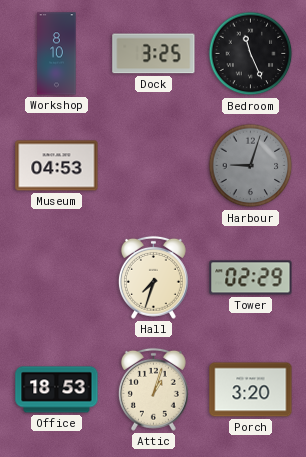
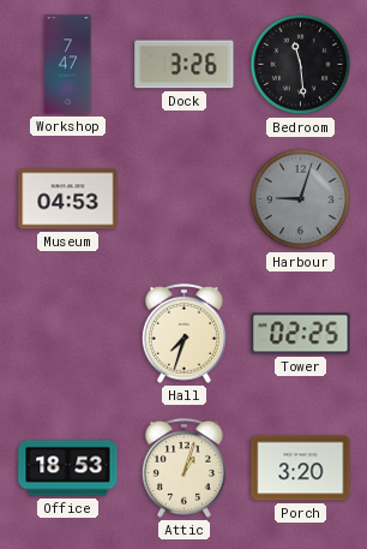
Workshop: 8:10 -> 7:47
Dock: 3:25 -> 3:26
Bedroom: 11:26 -> 11:29
Tower: 02:29 -> 02:25
